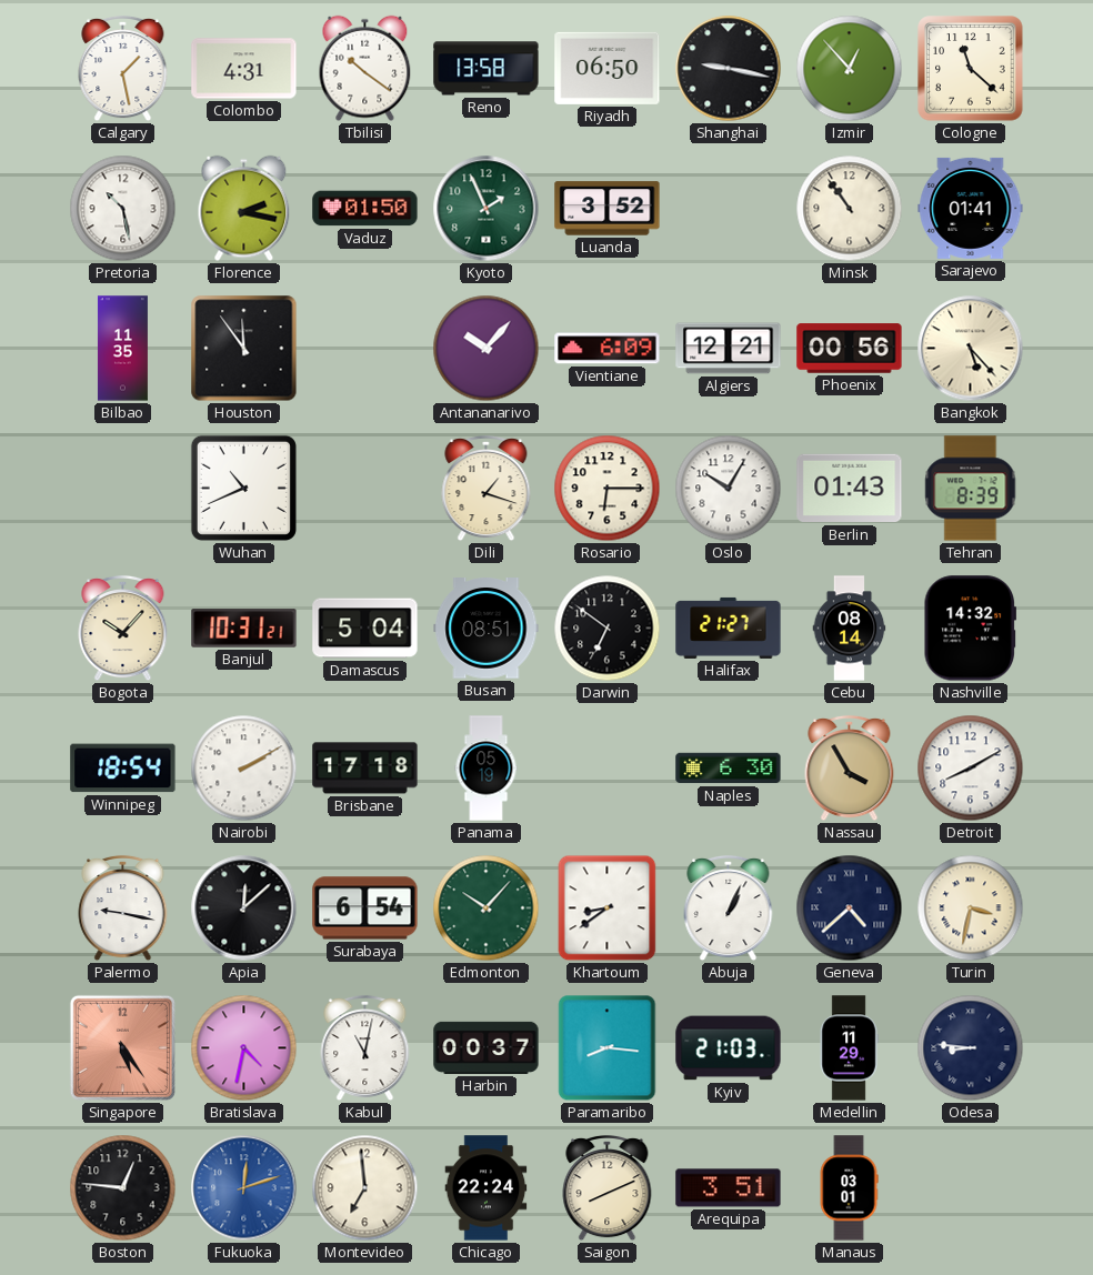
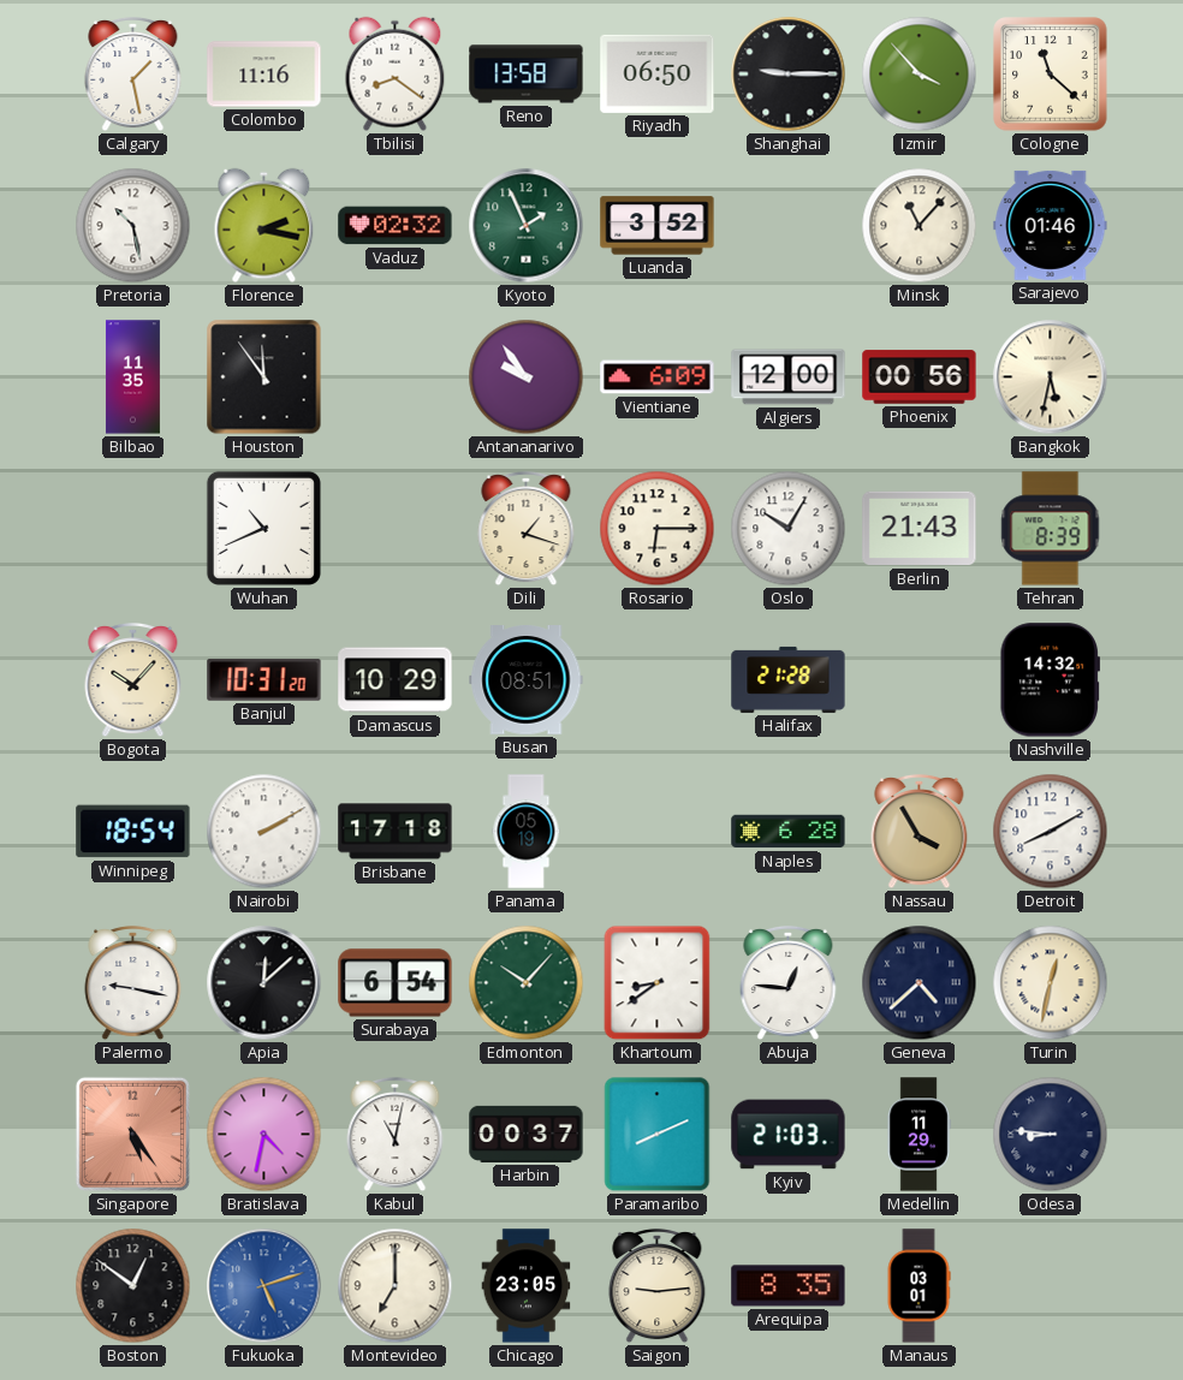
Colombo: 4:31 -> 11:16
Tbilisi: 10:21 -> 8:21
Shanghai: 9:17 -> 9:15
Izmir: 12:53 -> 3:53
Vaduz: 01:50 -> 02:32
Minsk: 10:54 -> 11:07
Sarajevo: 01:41 -> 01:46
Antananarivo: 10:07 -> 9:54
Algiers: 12:21 -> 12:00
Bangkok: 5:23 -> 5:32
Berlin: 01:43 -> 21:43
Banjul: 10:31:21 -> 10:31:20
Damascus: 5:04 -> 10:29
Darwin: 6:51 -> none
Halifax: 21:27 -> 21:28
Cebu: 08:14 -> none
Naples: 6:30 -> 6:28
Abuja: 1:04 -> 12:46
Turin: 3:32 -> 12:32
Paramaribo: 8:16 -> 8:11
Boston: 12:46 -> 12:51
Fukuoka: 12:12 -> 5:12
Montevideo: 6:59 -> 7:00
Chicago: 22:24 -> 23:05
Saigon: 8:11 -> 9:14
Arequipa: 3:51 -> 8:35
